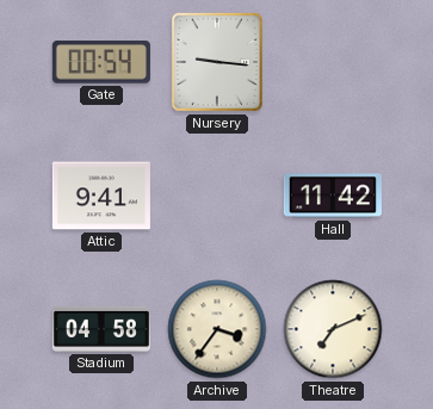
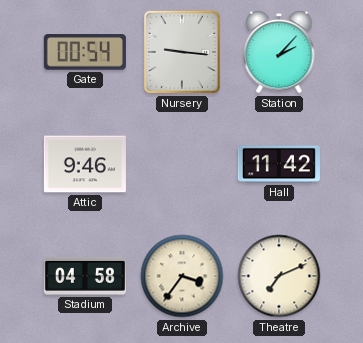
Station: none -> 2:07
Attic: 9:41 -> 9:46
